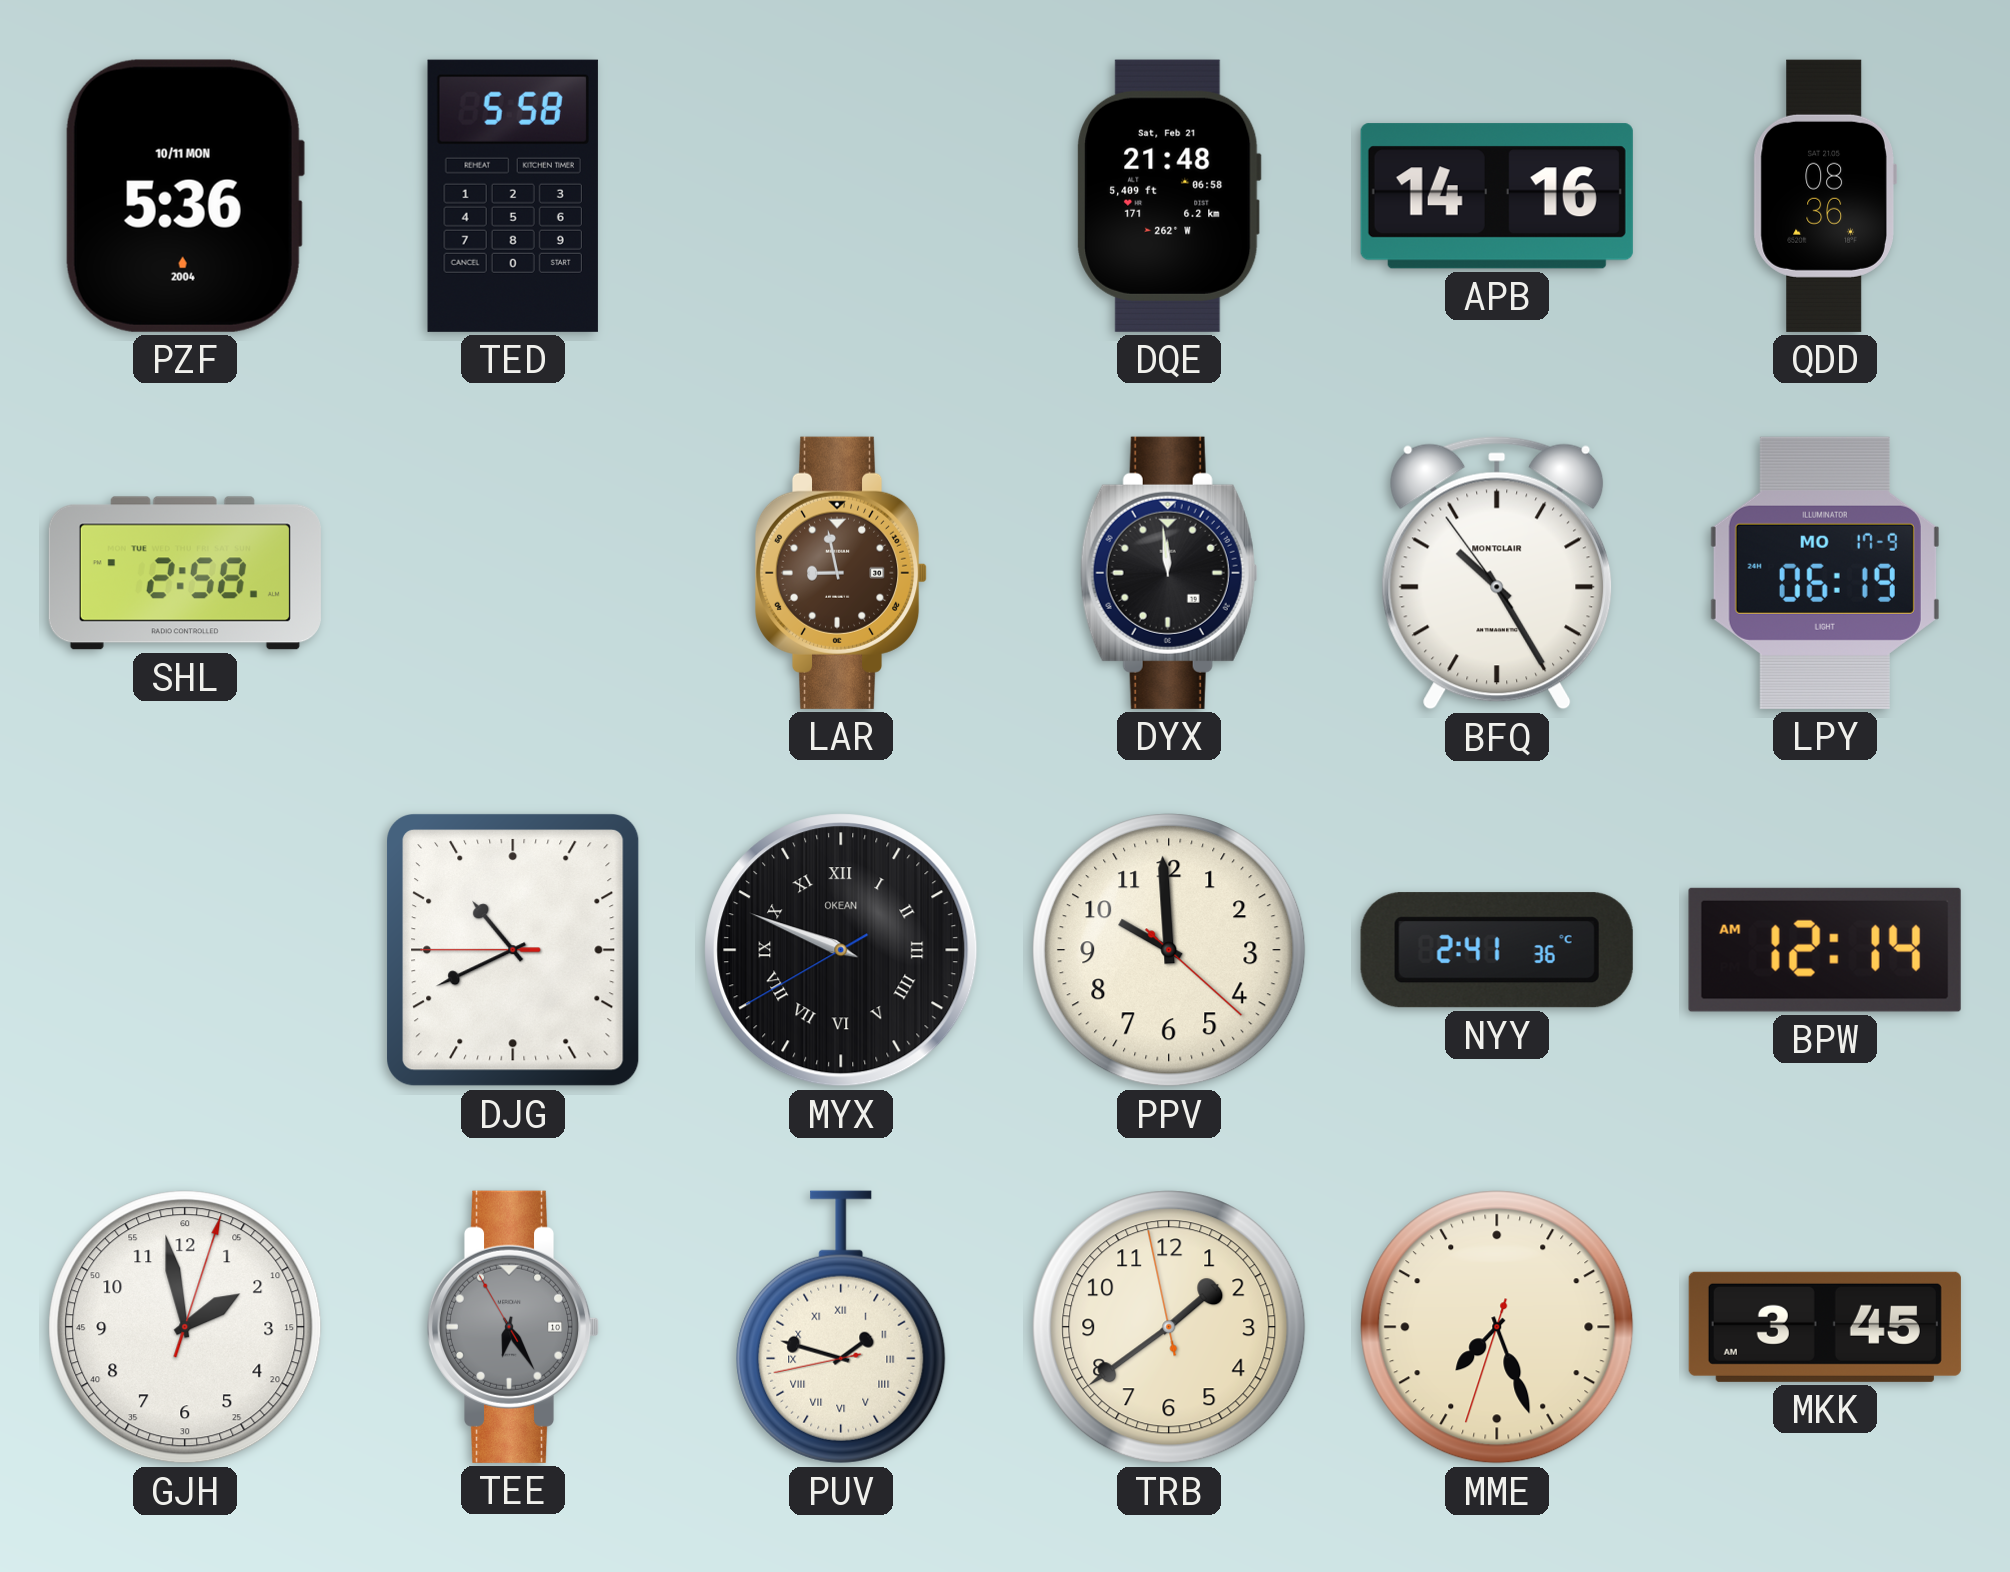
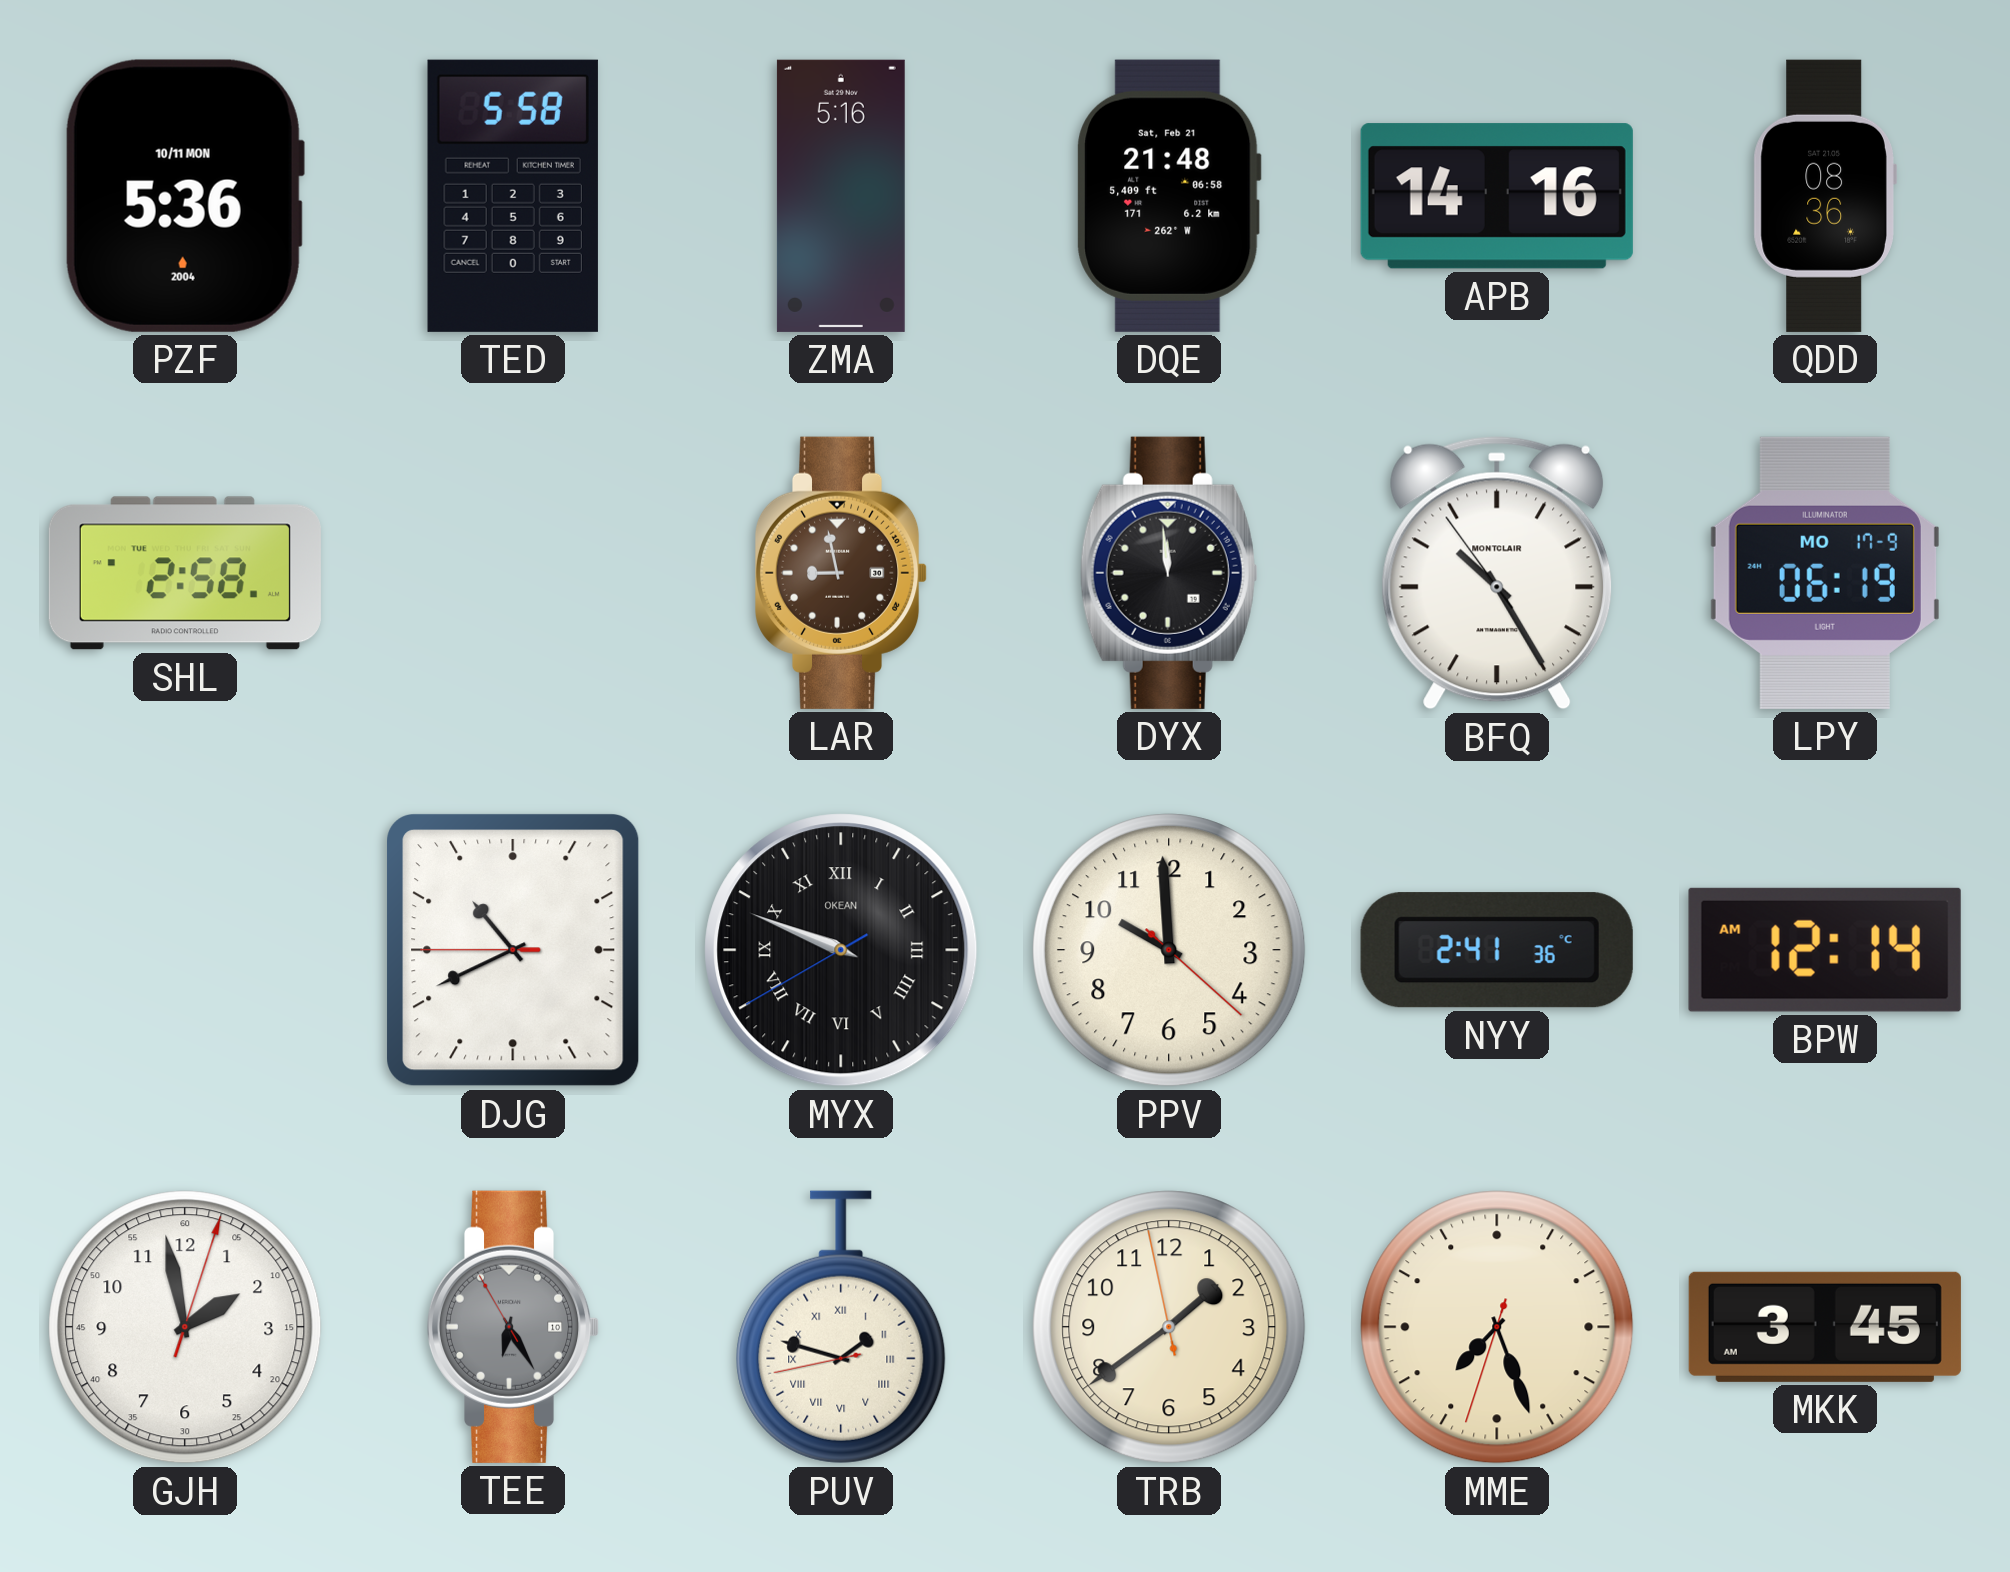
ZMA: none -> 5:16
